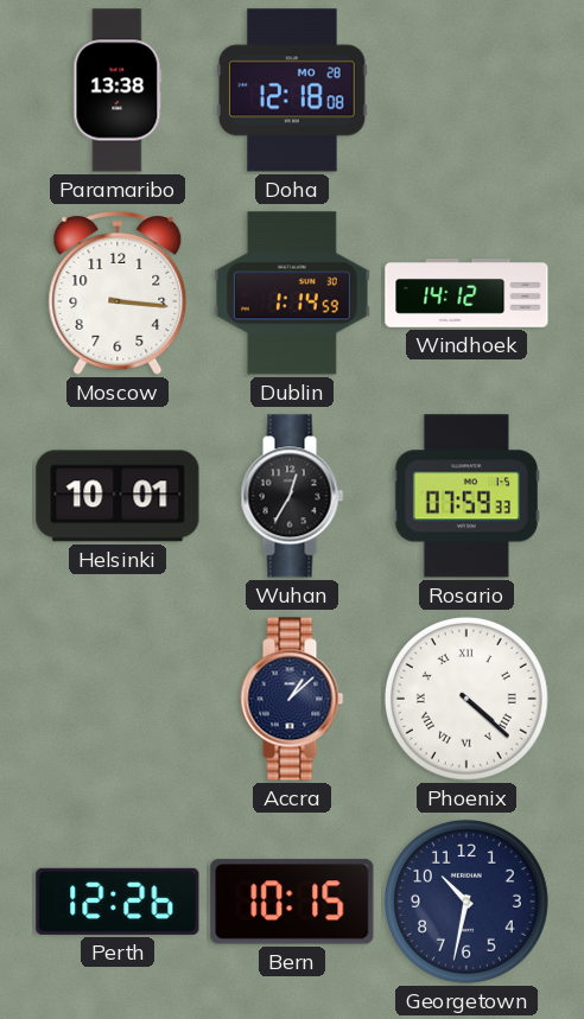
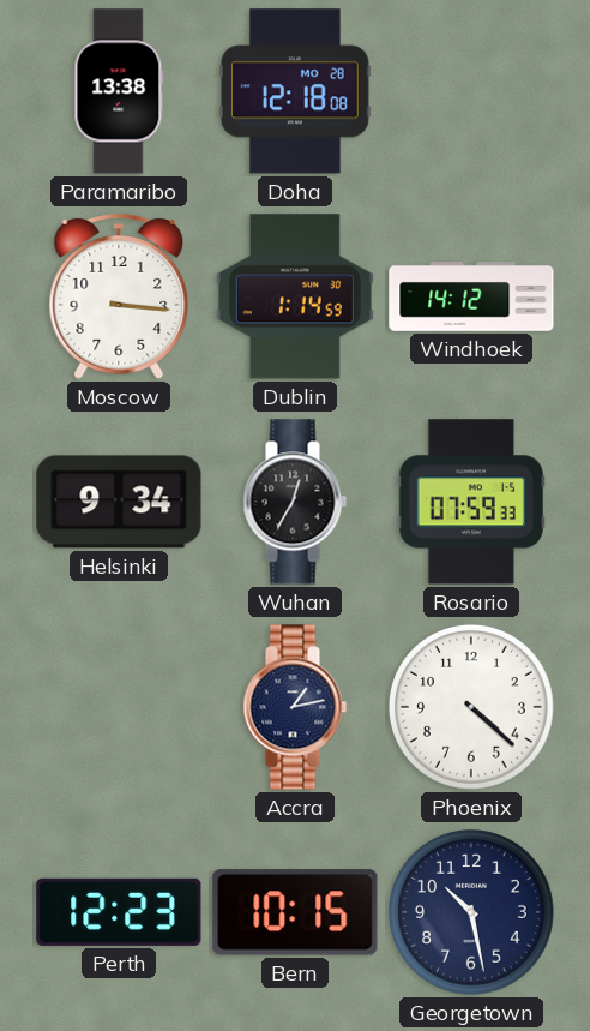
Helsinki: 10:01 -> 9:34
Accra: 1:08 -> 1:13
Phoenix numerals: Roman -> Arabic
Perth: 12:26 -> 12:23
Georgetown: 10:32 -> 10:28
